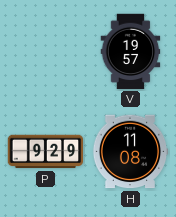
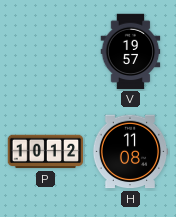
P: 9:29 -> 10:12
